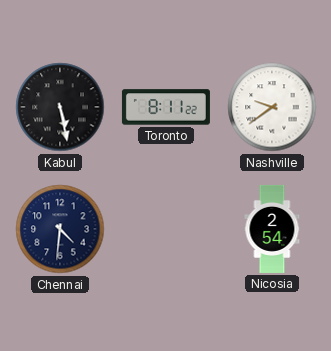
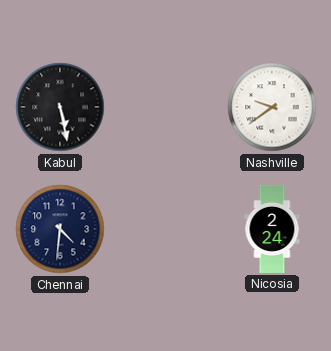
Toronto: 8:11 -> none
Nicosia: 2:54 -> 2:24
